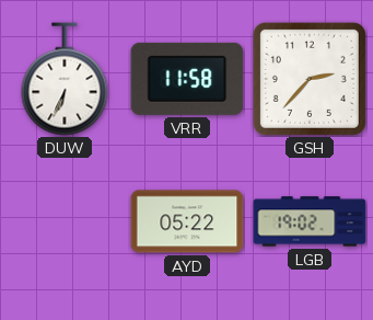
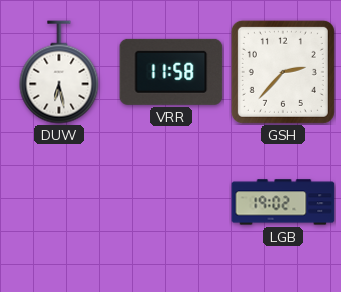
DUW: 6:34 -> 6:28
AYD: 05:22 -> none
